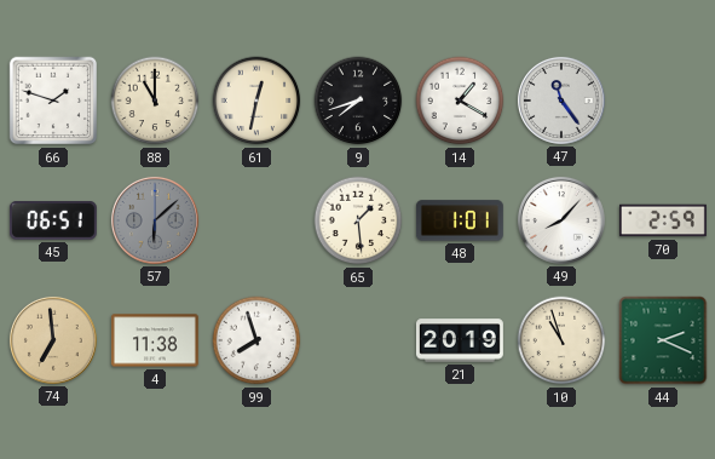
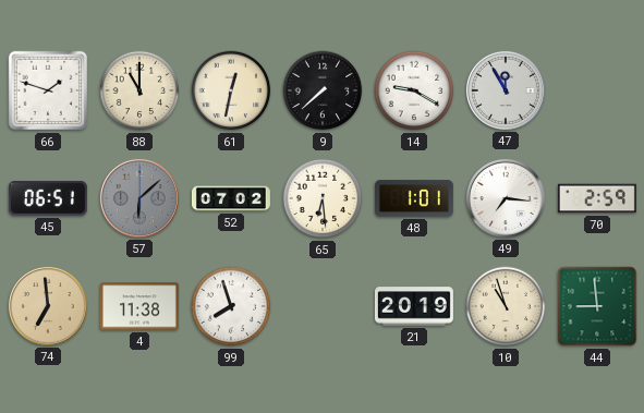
9: 7:42 -> 7:38
14: 1:20 -> 9:20
47: 11:24 -> 11:55
52: none -> 07:02
65: 1:29 -> 6:29
49: 8:07 -> 7:16
44: 2:19 -> 8:59
